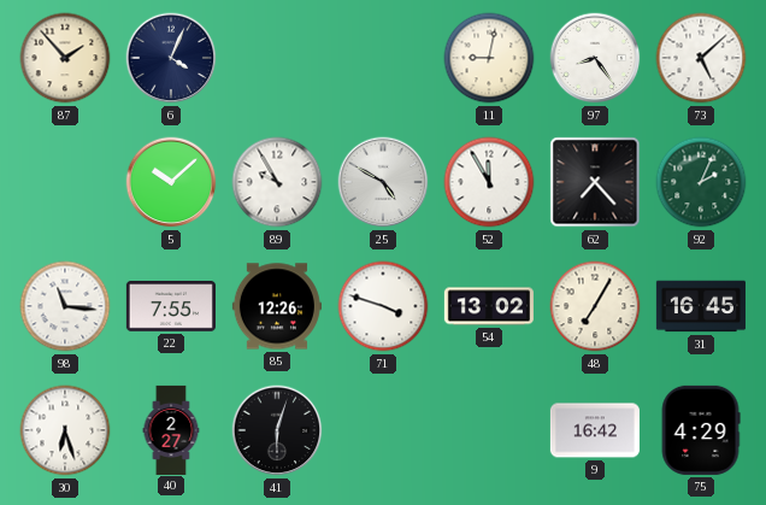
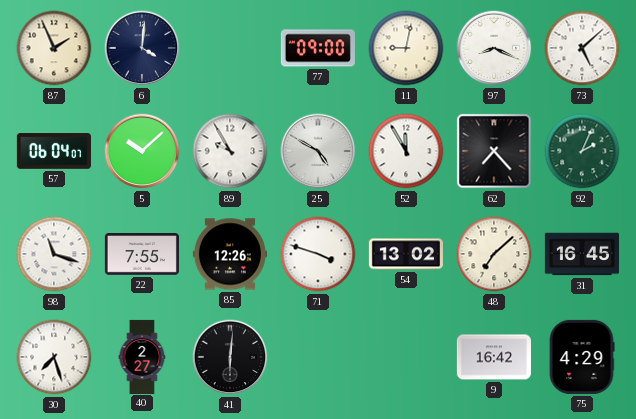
87: 1:53 -> 1:56
6: 4:04 -> 4:01
77: none -> 09:00
97: 8:24 -> 8:19
57: none -> 06:04
98: 11:16 -> 11:18
48: 7:05 -> 7:08
30: 6:27 -> 7:27
41: 6:03 -> 6:01
